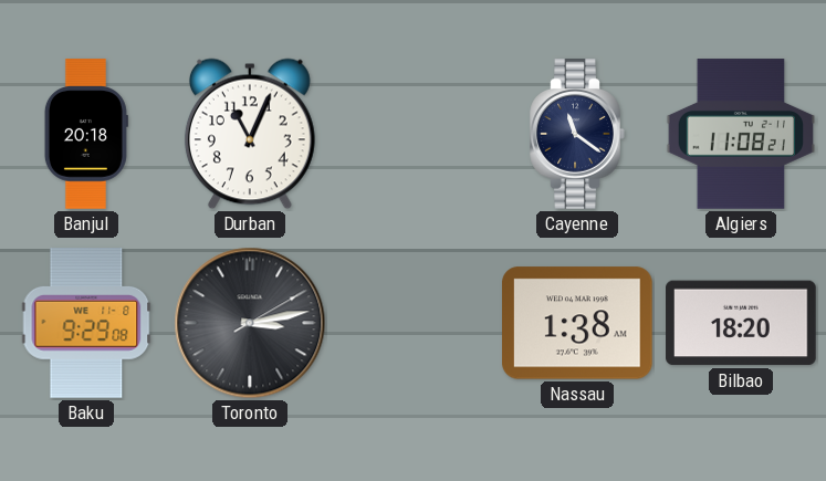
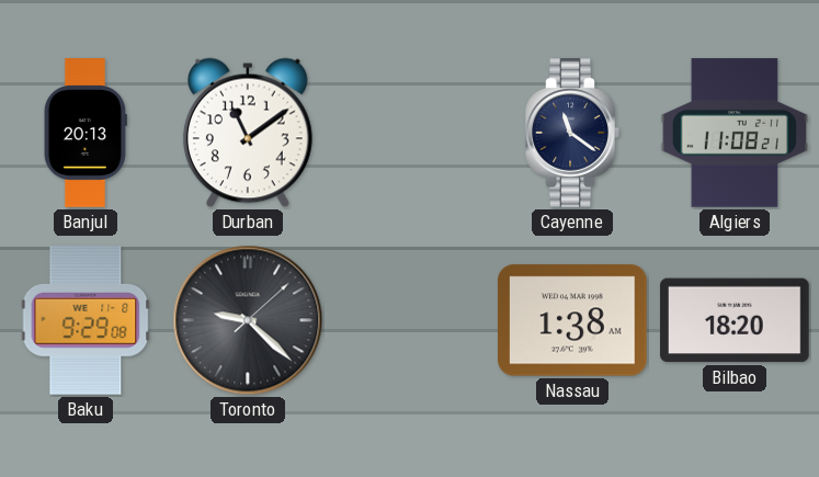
Banjul: 20:18 -> 20:13
Durban: 11:04 -> 11:09
Toronto: 3:13 -> 9:22
